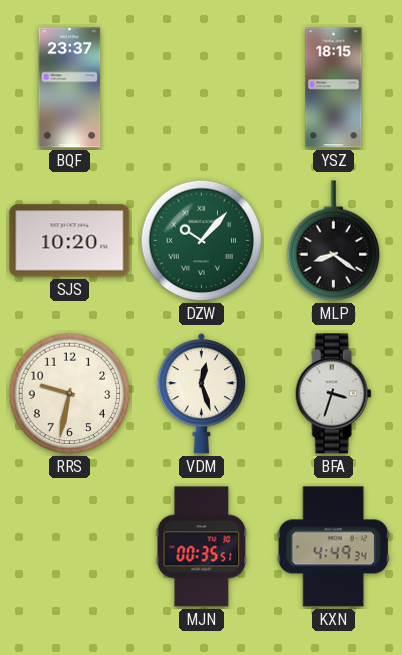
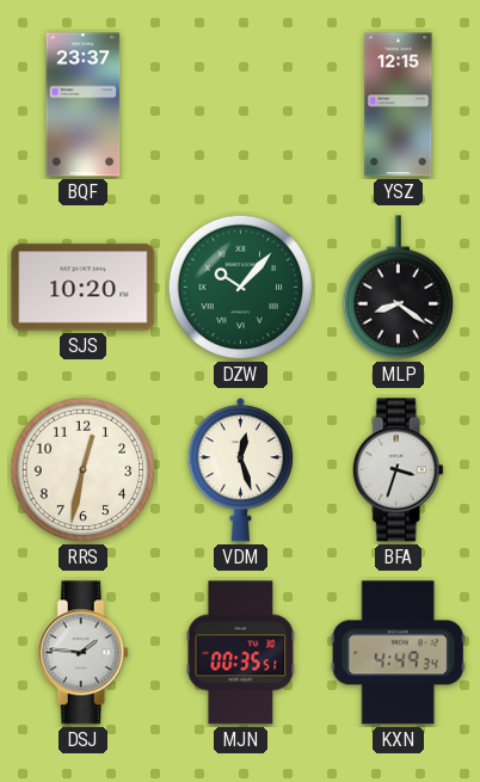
YSZ: 18:15 -> 12:15
RRS: 9:32 -> 12:32
DSJ: none -> 1:46
